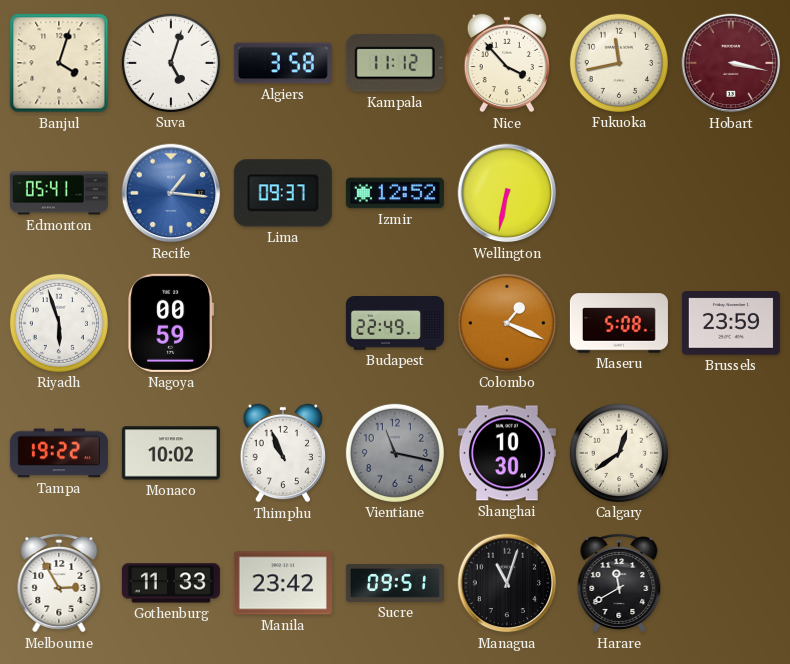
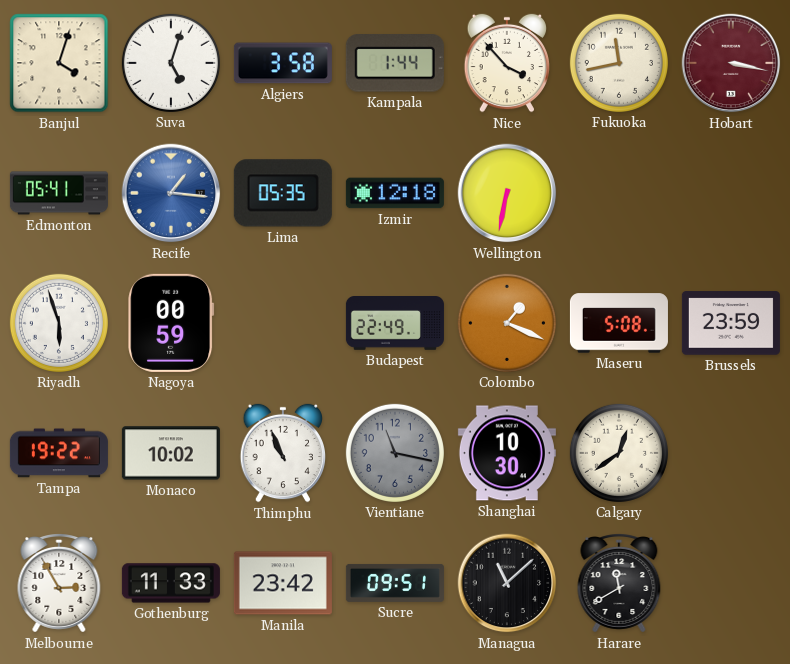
Kampala: 11:12 -> 1:44
Lima: 09:37 -> 05:35
Izmir: 12:52 -> 12:18
Managua: 11:03 -> 11:08
